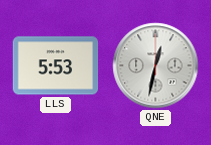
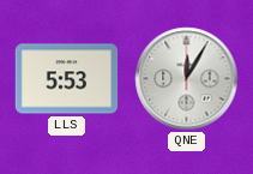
QNE: 12:32 -> 12:05
